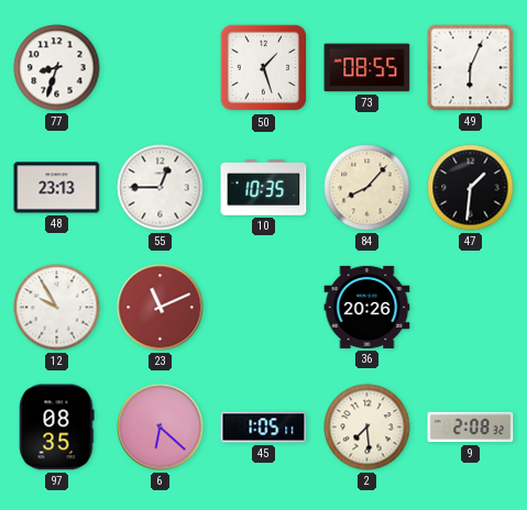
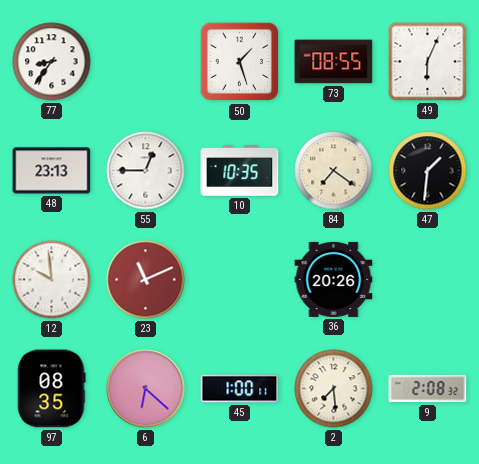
77: 8:33 -> 8:36
84: 8:07 -> 7:21
12: 9:55 -> 9:59
45: 1:05 -> 1:00
